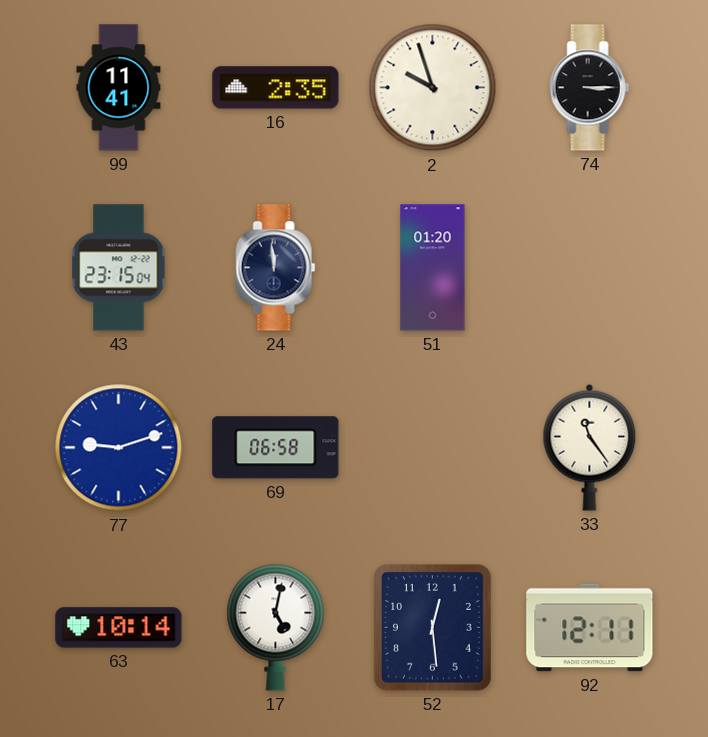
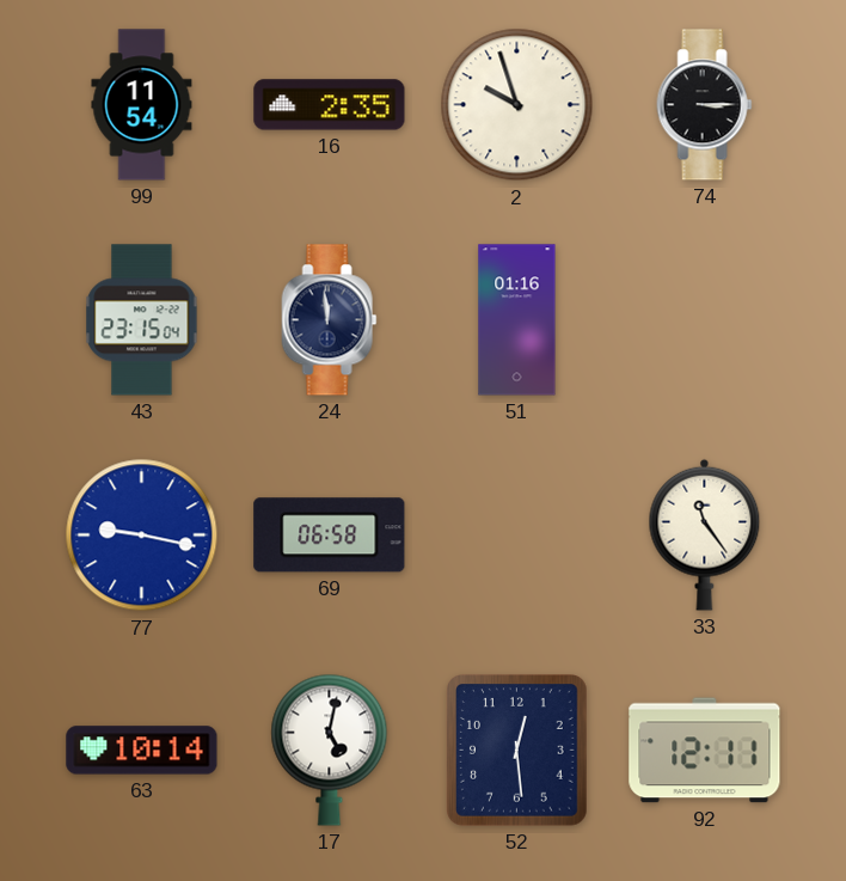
99: 11:41 -> 11:54
51: 01:20 -> 01:16
77: 9:12 -> 9:17
